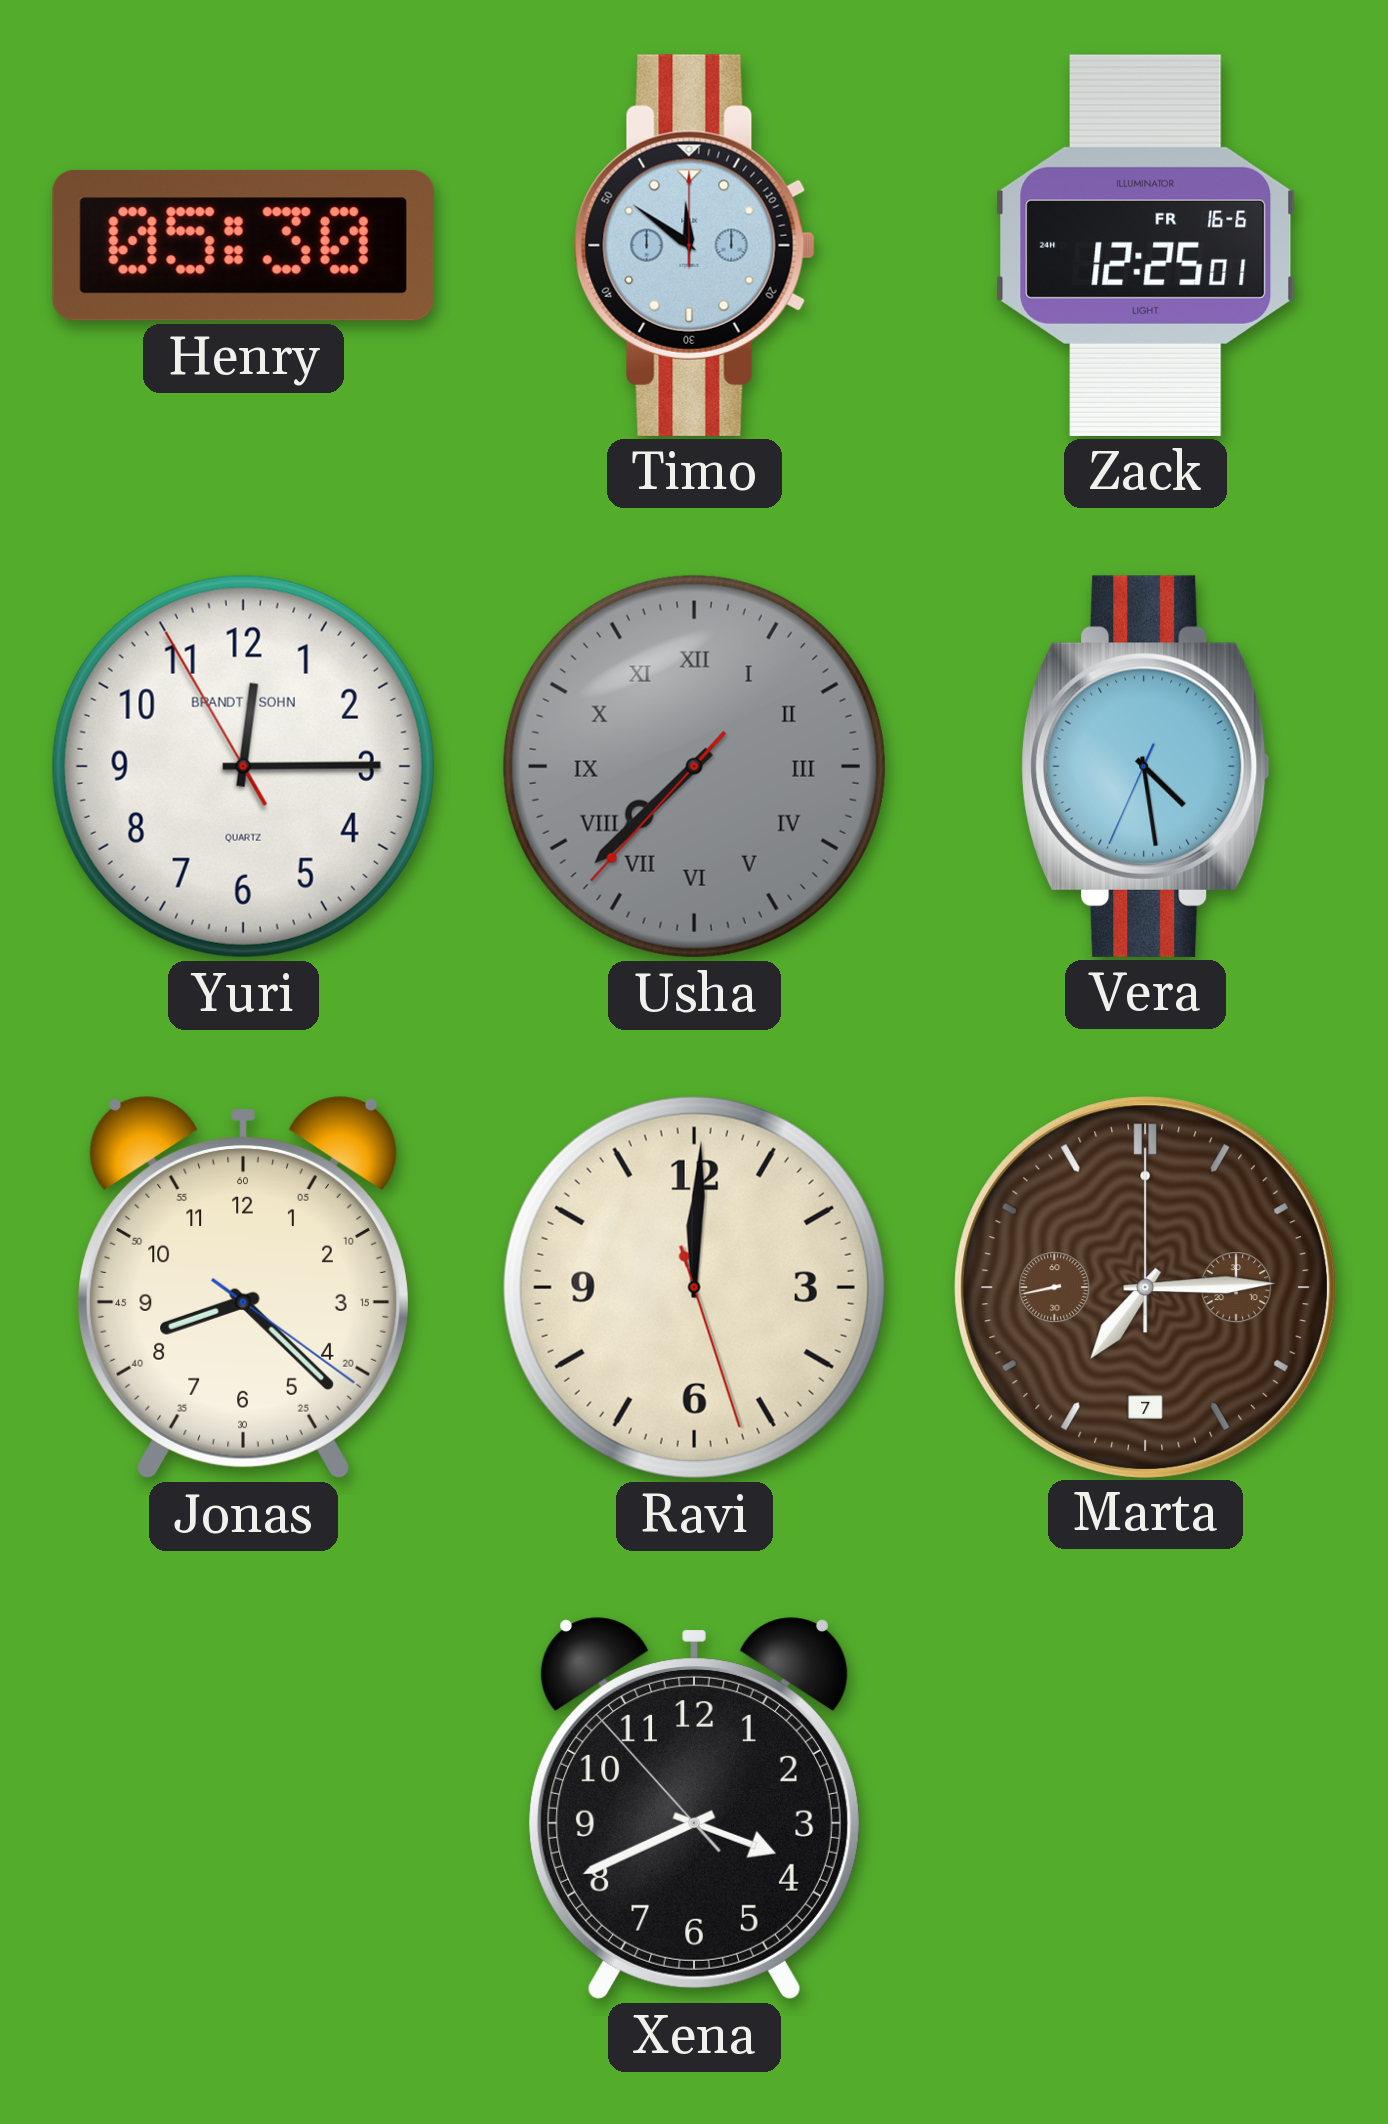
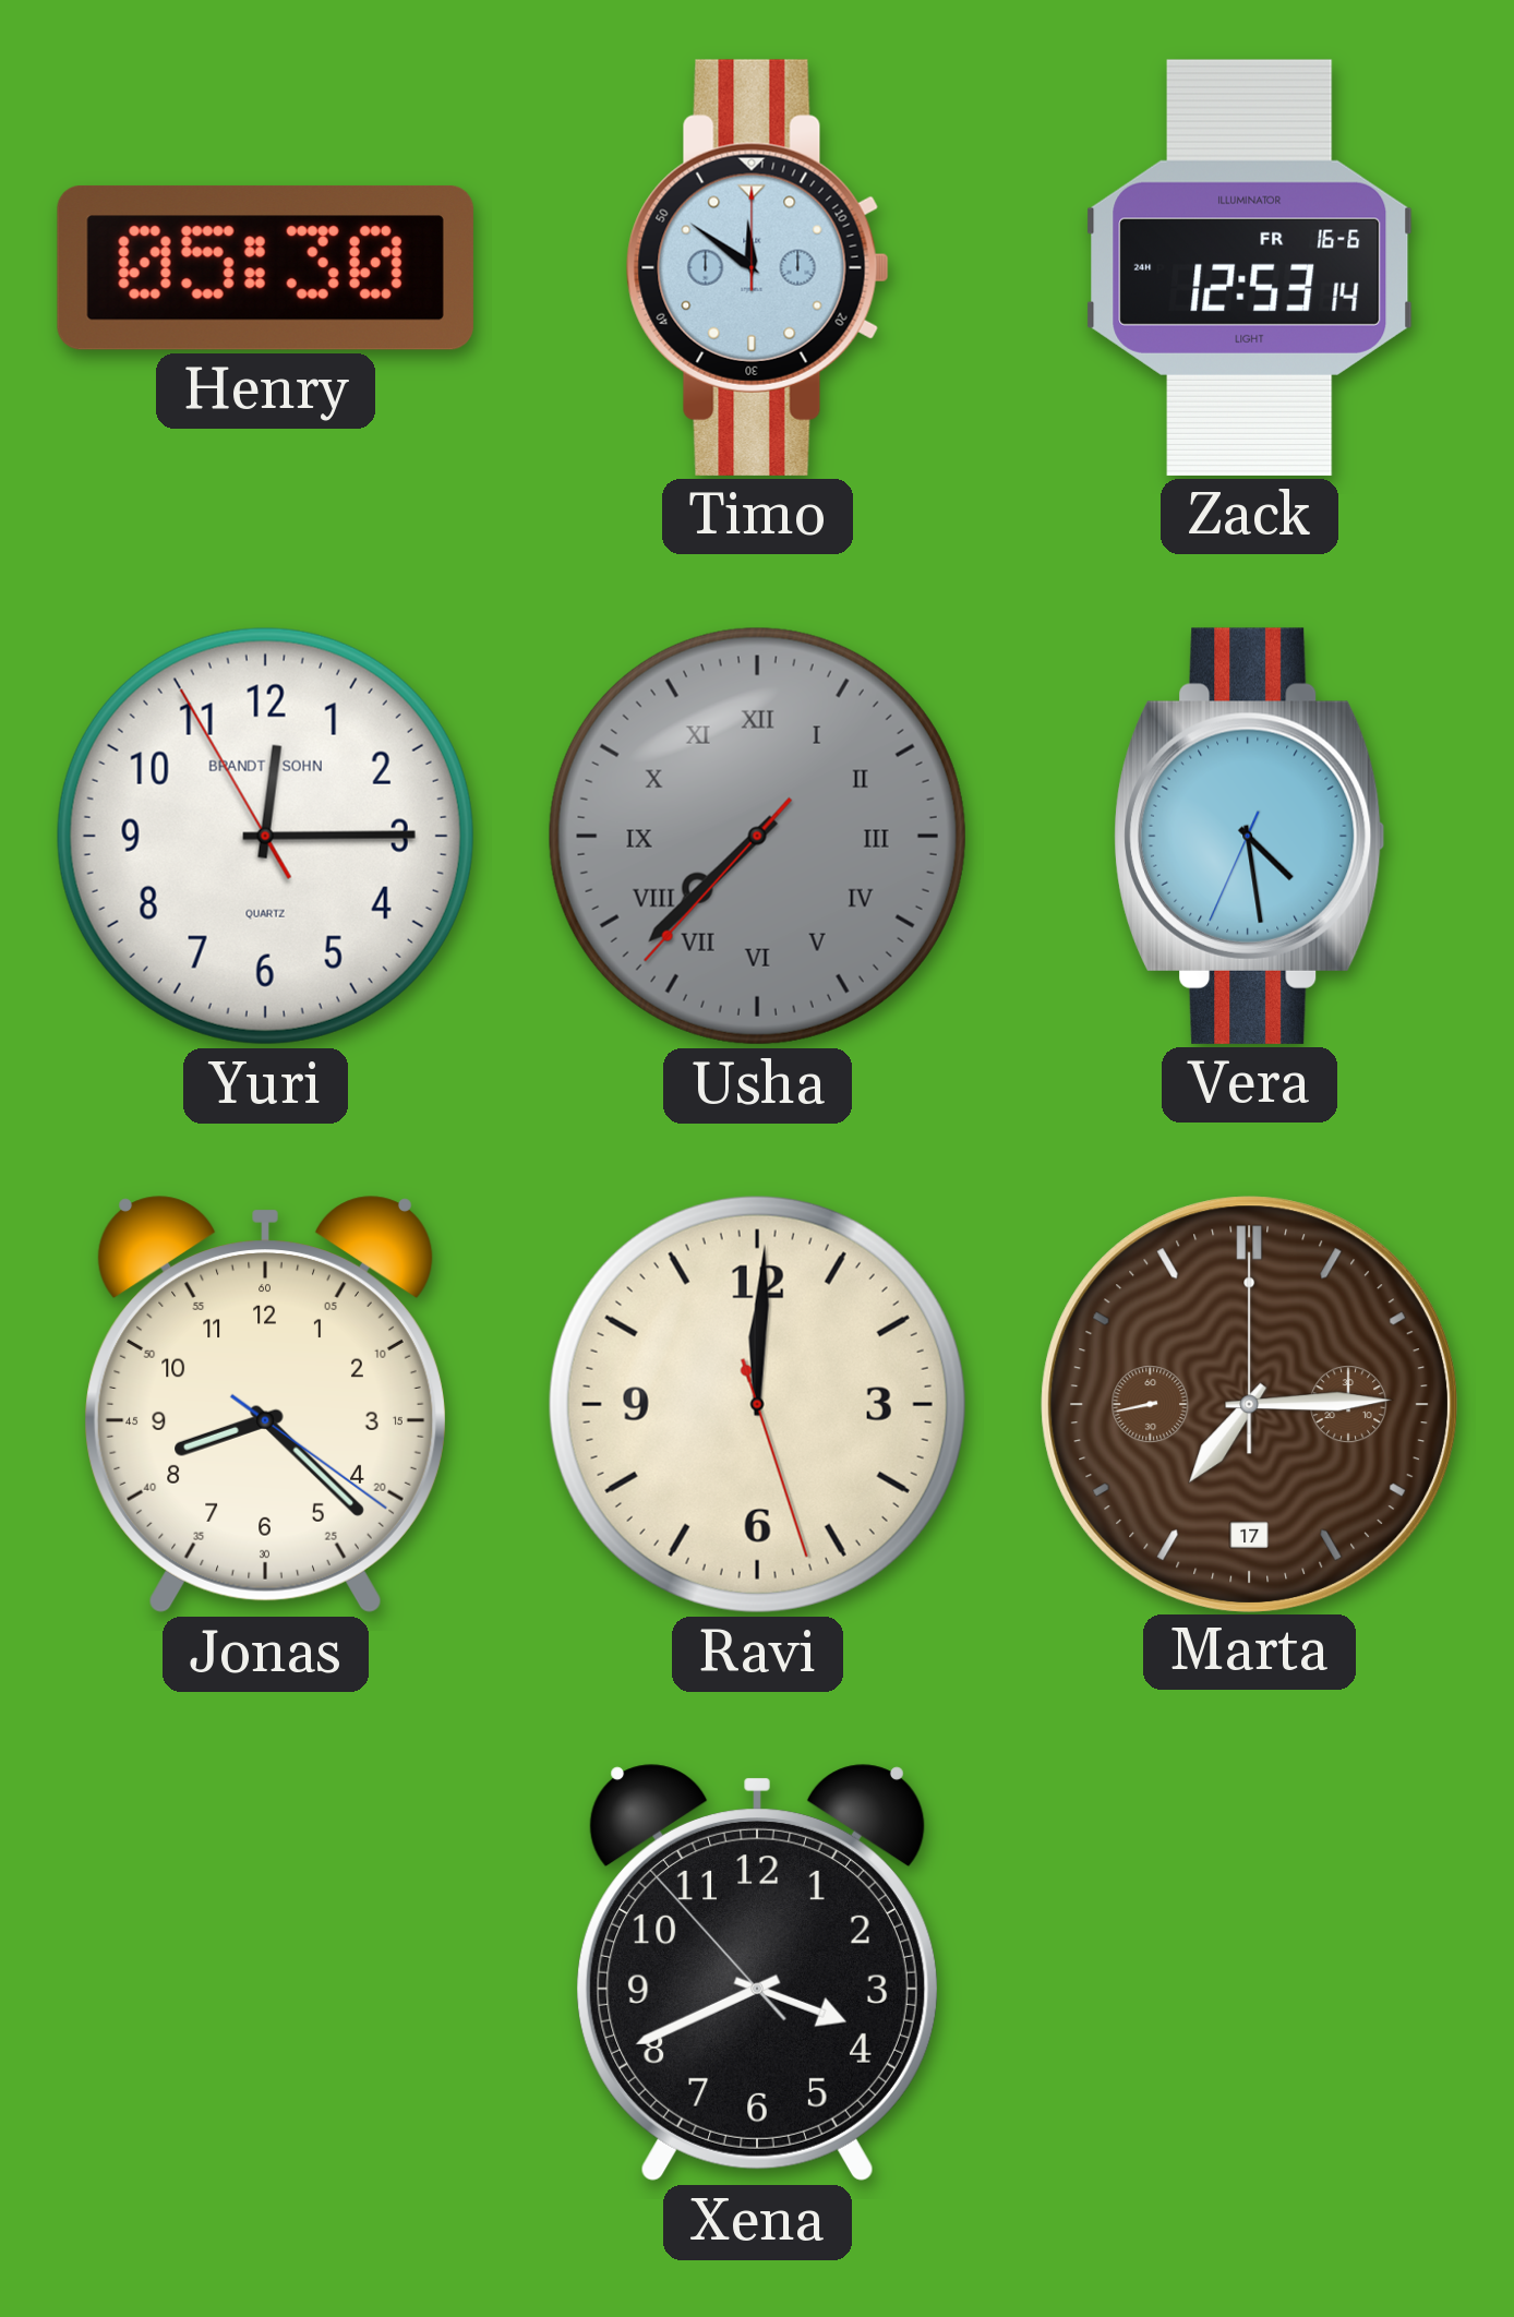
Zack: 12:25 -> 12:53
Marta date: 7 -> 17
